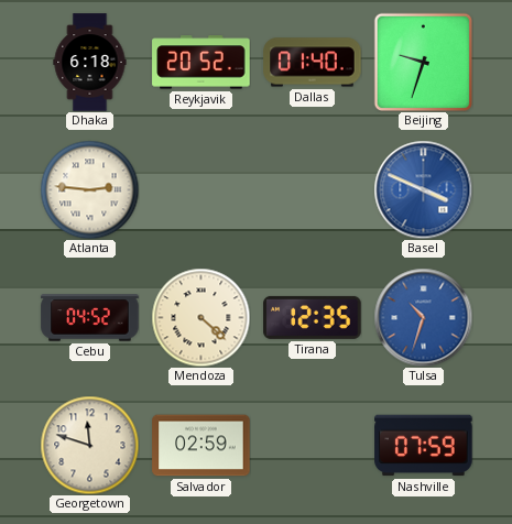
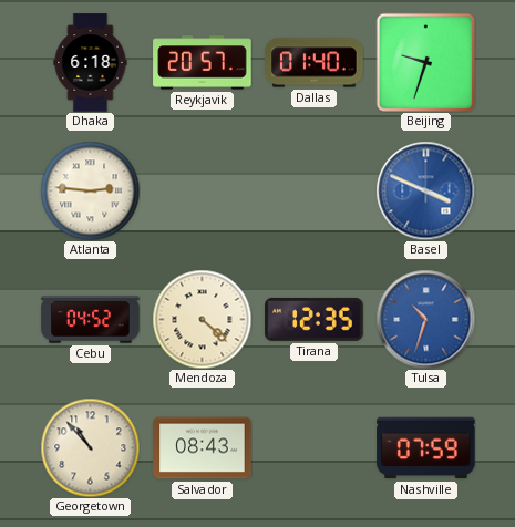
Reykjavik: 20:52 -> 20:57
Georgetown: 11:48 -> 10:53
Salvador: 02:59 -> 08:43
